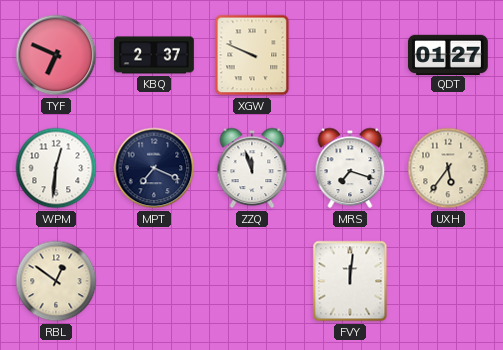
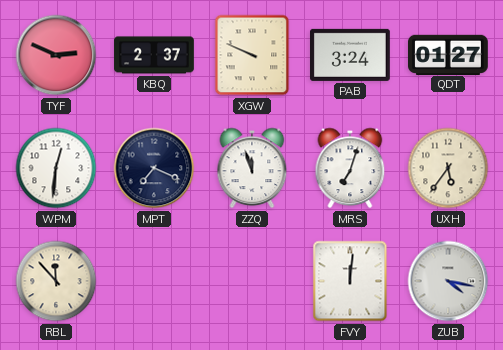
TYF: 6:49 -> 2:49
PAB: none -> 3:24
MRS: 7:18 -> 7:03
RBL: 12:51 -> 11:53
ZUB: none -> 4:17
